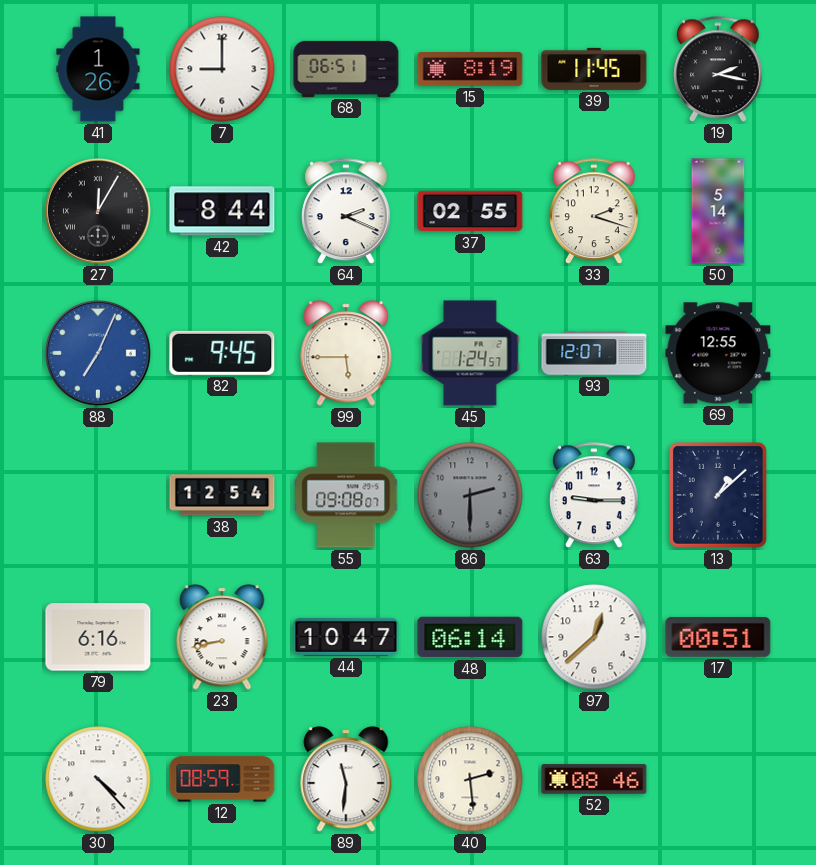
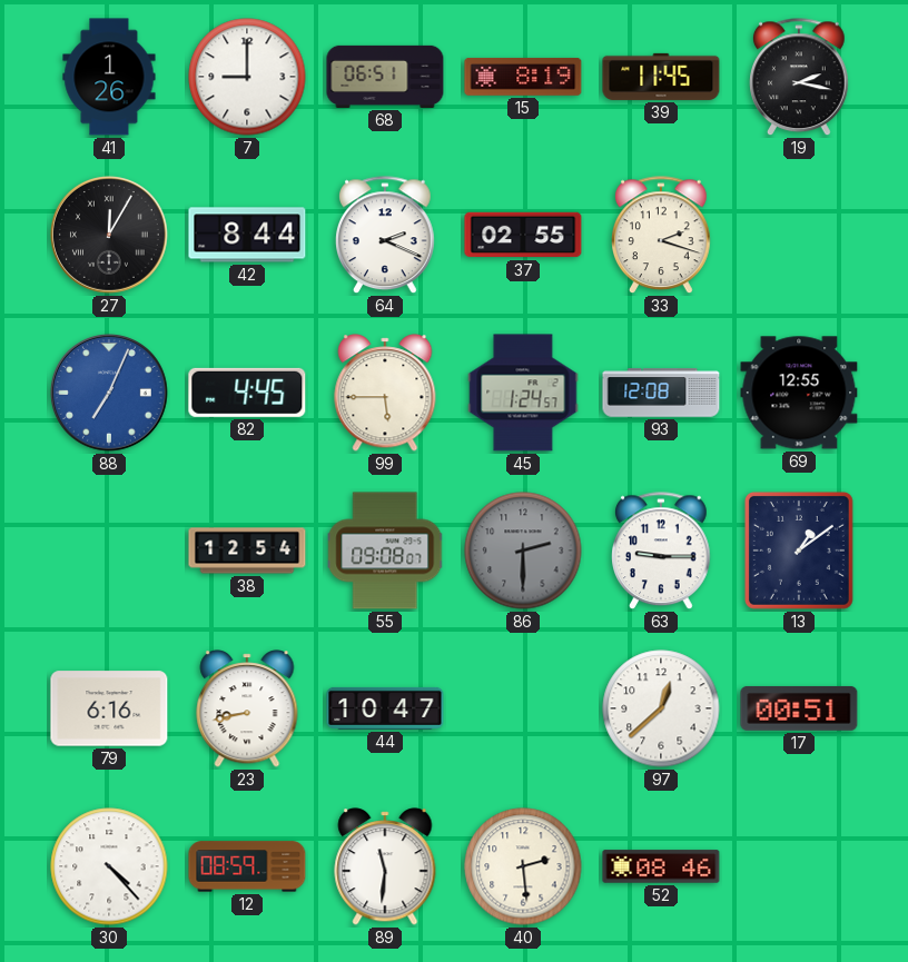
50: 5:14 -> none
82: 9:45 -> 4:45
93: 12:07 -> 12:08
13: 1:08 -> 1:09
48: 06:14 -> none
